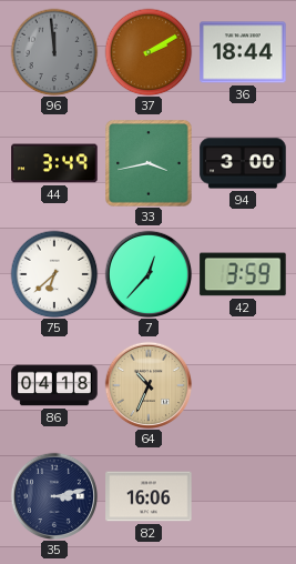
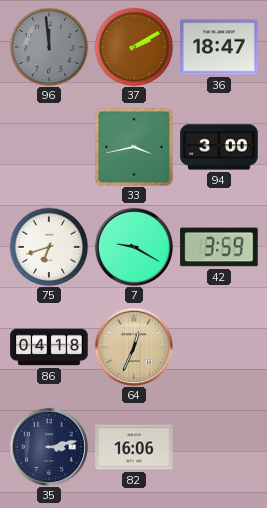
36: 18:44 -> 18:47
44: 3:49 -> none
75: 6:38 -> 6:42
7: 12:37 -> 9:20
64: 10:34 -> 12:34
